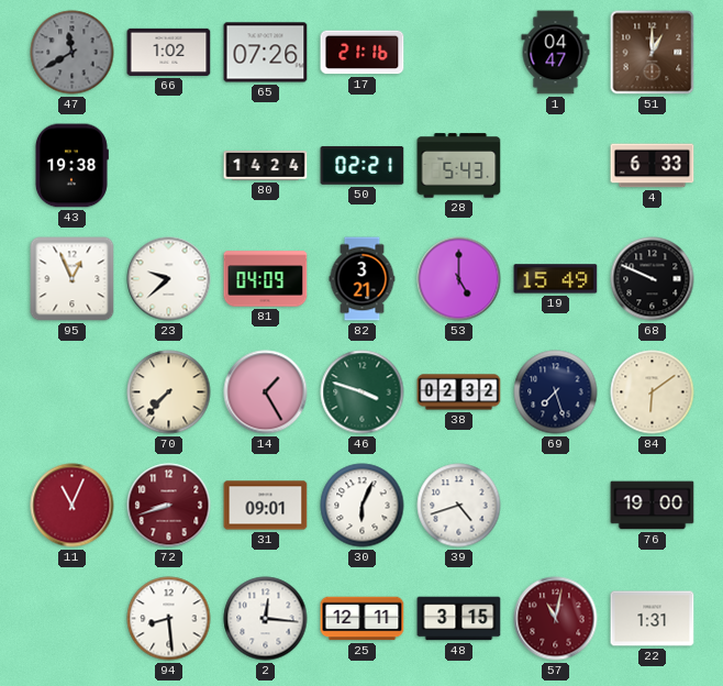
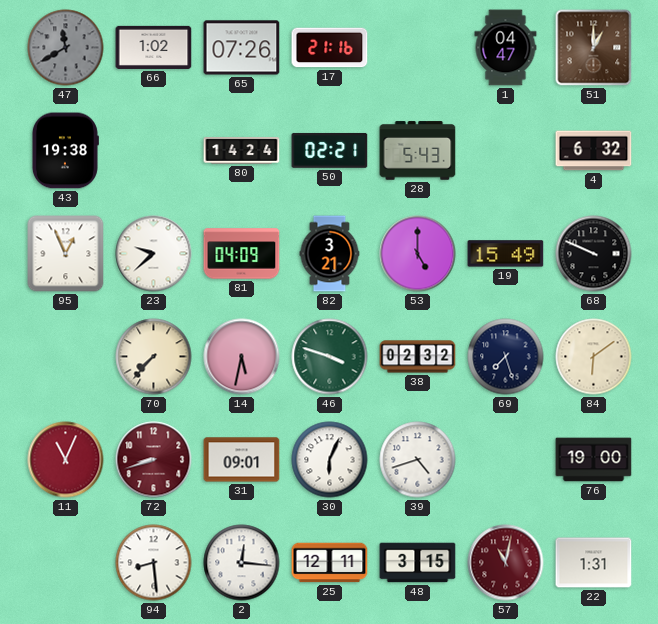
4: 6:33 -> 6:32
14: 1:25 -> 5:32
